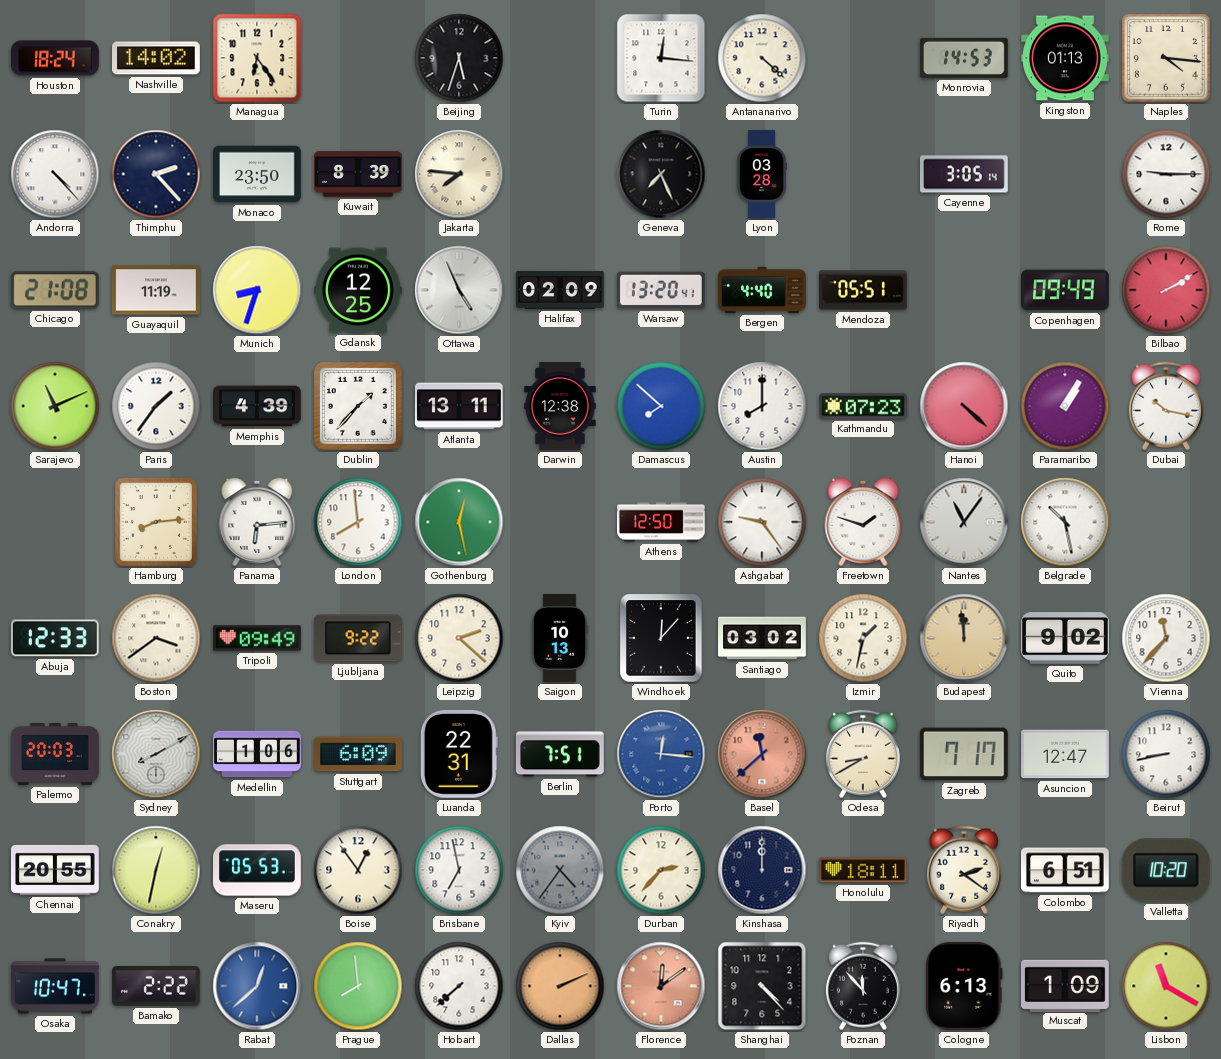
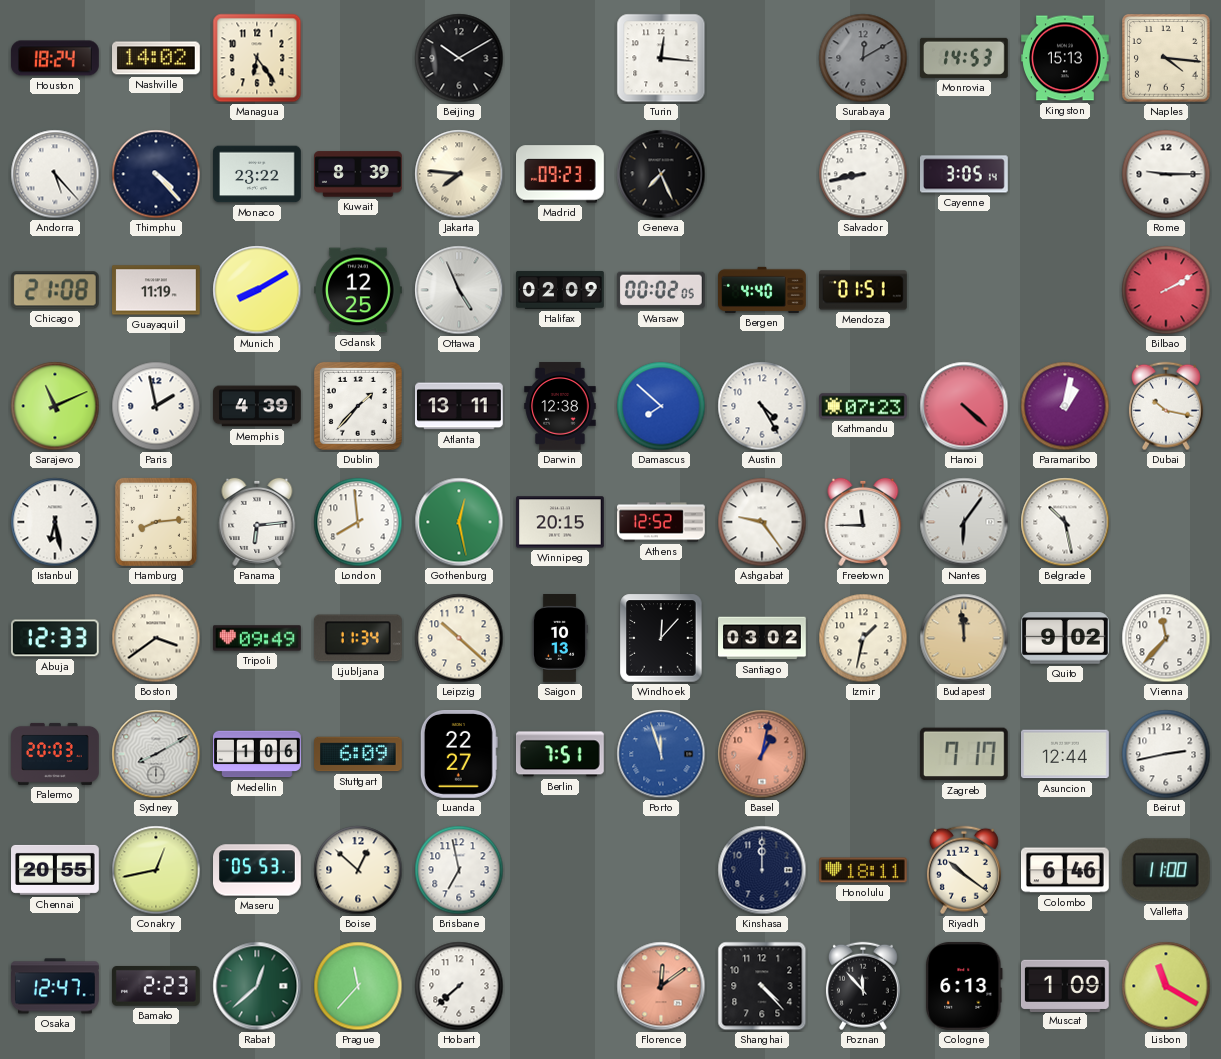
Beijing: 5:33 -> 10:10
Antananarivo: 4:22 -> none
Surabaya: none -> 12:10
Kingston: 01:13 -> 15:13
Andorra: 4:23 -> 5:23
Thimphu: 2:23 -> 4:23
Monaco: 23:50 -> 23:22
Madrid: none -> 09:23
Lyon: 03:28 -> none
Salvador: none -> 8:43
Munich: 8:33 -> 8:10
Warsaw: 13:20 -> 00:02
Mendoza: 05:51 -> 01:51
Copenhagen: 09:49 -> none
Paris: 1:36 -> 1:58
Austin: 8:00 -> 4:25
Paramaribo: 1:05 -> 1:02
Istanbul: none -> 6:28
Winnipeg: none -> 20:15
Athens: 12:50 -> 12:52
Freetown: 1:48 -> 11:45
Nantes: 11:06 -> 6:06
Ljubljana: 9:22 -> 11:34
Leipzig: 2:22 -> 10:22
Luanda: 22:31 -> 22:27
Porto: 12:16 -> 11:57
Basel: 11:38 -> 1:02
Odesa: 8:40 -> none
Asuncion: 12:47 -> 12:44
Beirut: 8:43 -> 2:43
Conakry: 12:32 -> 12:43
Boise: 12:54 -> 12:52
Kyiv: 4:36 -> none
Durban: 2:37 -> none
Riyadh: 2:21 -> 10:21
Colombo: 6:51 -> 6:46
Valletta: 10:20 -> 11:00
Osaka: 10:47 -> 12:47
Bamako: 2:22 -> 2:23
Rabat dial: blue -> green
Prague: 7:59 -> 11:37
Dallas: 2:11 -> none
